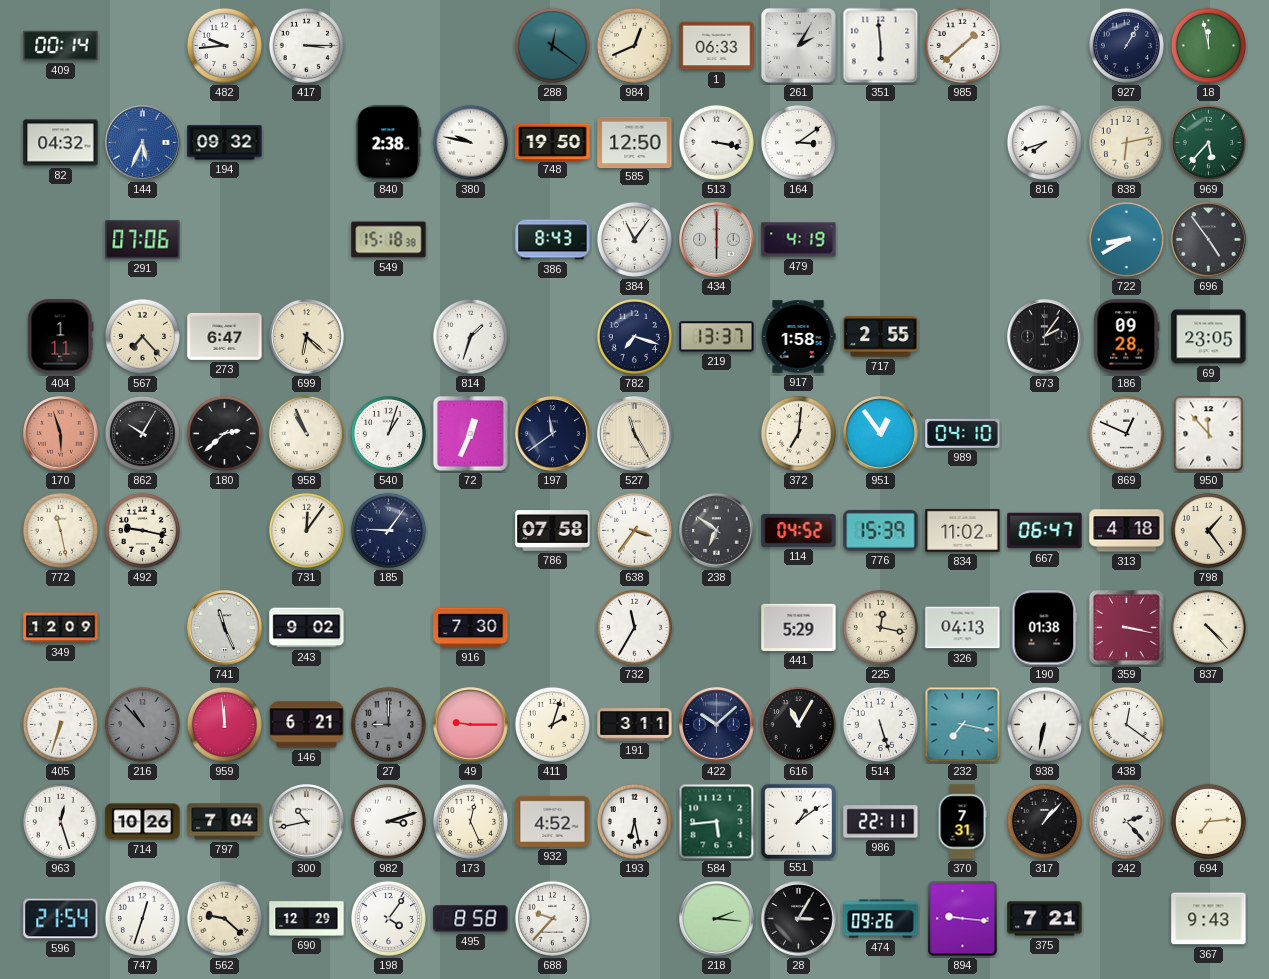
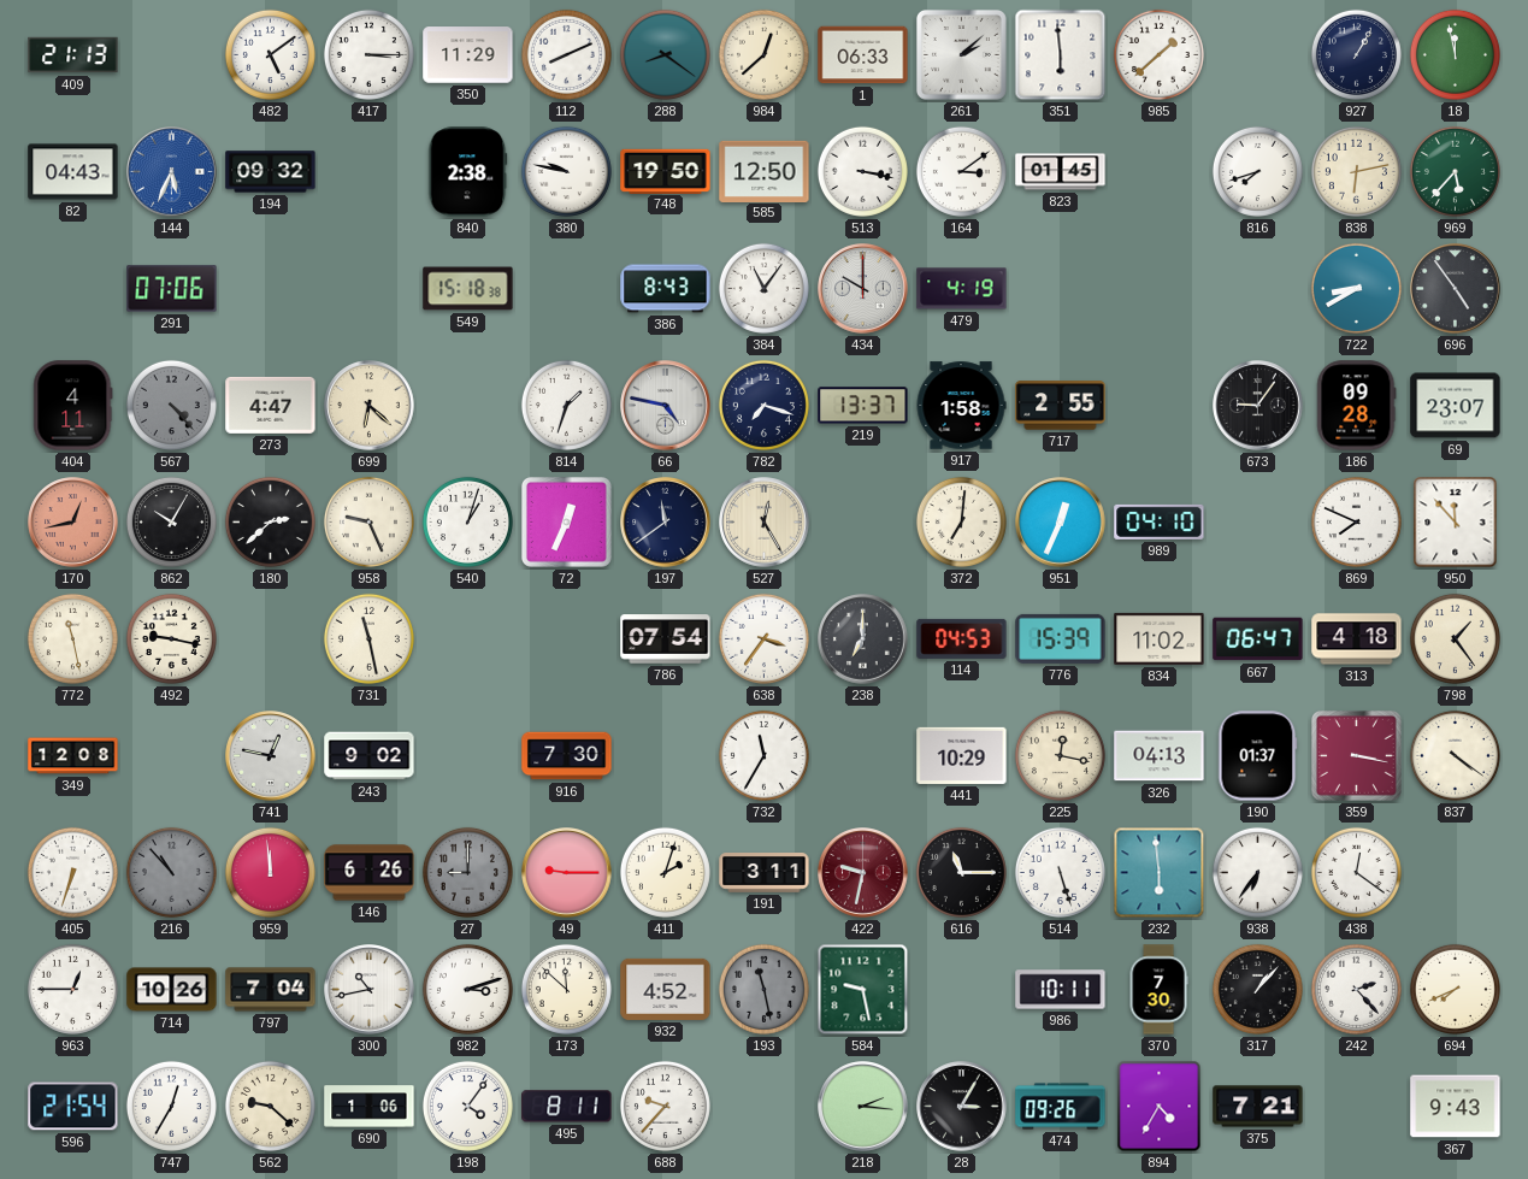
409: 00:14 -> 21:13
482: 9:44 -> 5:09
350: none -> 11:29
112: none -> 8:11
288: 12:21 -> 8:21
984: 12:41 -> 12:38
261: 2:05 -> 2:08
82: 04:32 -> 04:43
823: none -> 01:45
434: 6:00 -> 10:00
404: 1:11 -> 4:11
567: 7:23 -> 4:23
567 dial: cream -> grey
273: 6:47 -> 4:47
66: none -> 4:47
673: 2:06 -> 9:06
69: 23:05 -> 23:07
170: 5:57 -> 12:43
958: 10:56 -> 9:26
527: 11:25 -> 12:25
951: 12:54 -> 12:34
869: 12:49 -> 7:49
731: 12:06 -> 11:28
185: 9:06 -> none
786: 07:58 -> 07:54
238: 6:51 -> 7:00
114: 04:52 -> 04:53
349: 12:09 -> 12:08
741: 11:26 -> 12:47
441: 5:29 -> 10:29
190: 01:38 -> 01:37
837: 4:23 -> 4:21
146: 6:21 -> 6:26
422: 10:08 -> 9:32
422 dial: navy -> burgundy
616: 11:05 -> 11:15
232: 7:17 -> 5:59
938: 6:32 -> 6:36
963: 12:27 -> 12:45
173: 12:26 -> 11:52
193: 6:28 -> 11:28
193 dial: white -> grey
584: 5:44 -> 9:28
551: 1:09 -> none
986: 22:11 -> 10:11
370: 7:31 -> 7:30
694: 7:14 -> 7:41
747: 12:33 -> 12:35
690: 12:29 -> 1:06
495: 8:58 -> 8:11
894: 9:16 -> 4:35
